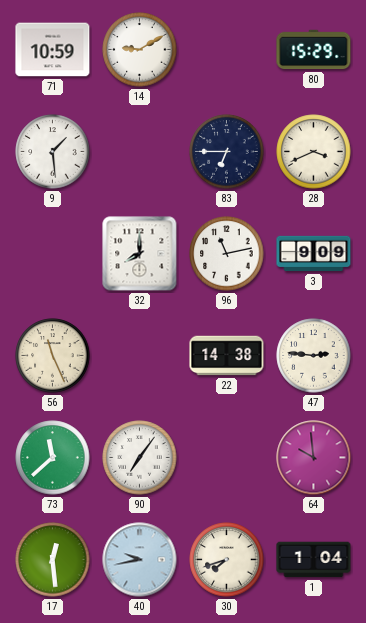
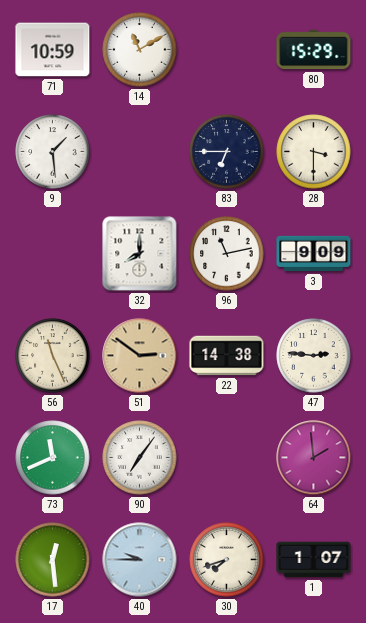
14: 9:10 -> 11:10
28: 3:41 -> 3:30
51: none -> 2:51
73: 11:38 -> 11:41
64: 9:59 -> 1:59
40: 9:43 -> 9:45
1: 1:04 -> 1:07
